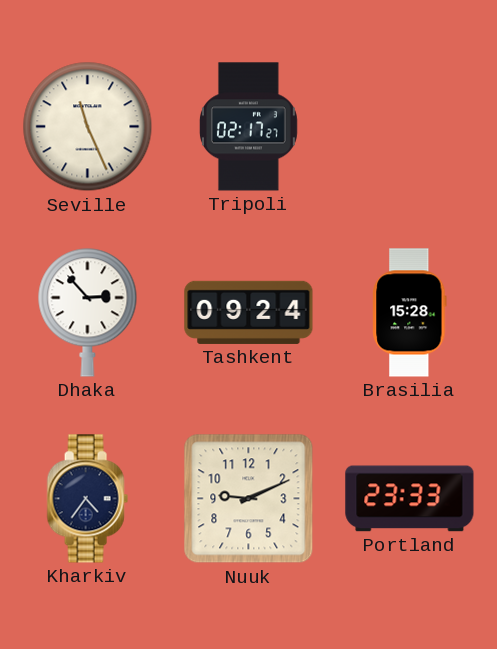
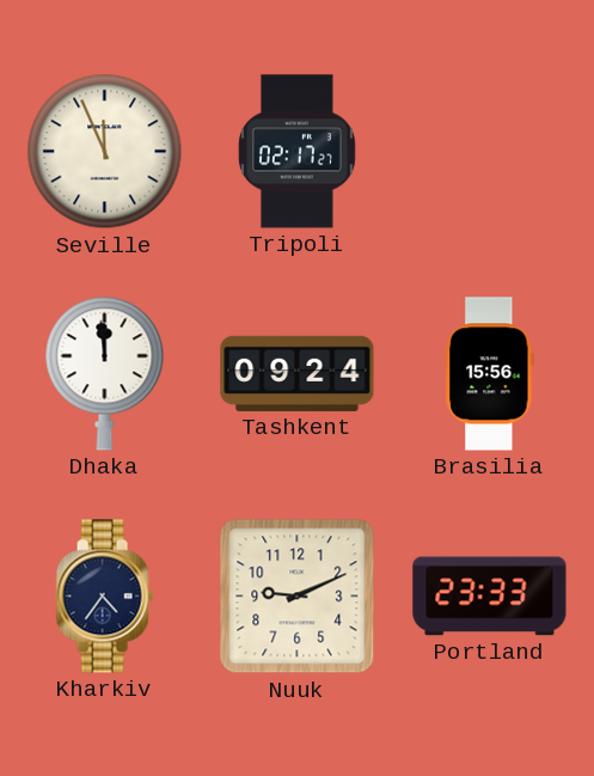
Seville: 11:26 -> 11:56
Dhaka: 2:53 -> 11:59
Brasilia: 15:28 -> 15:56
